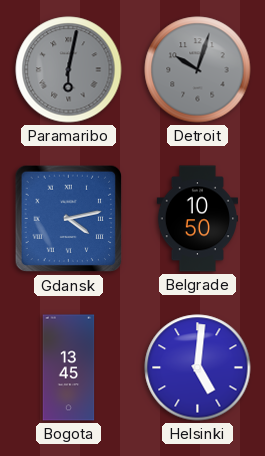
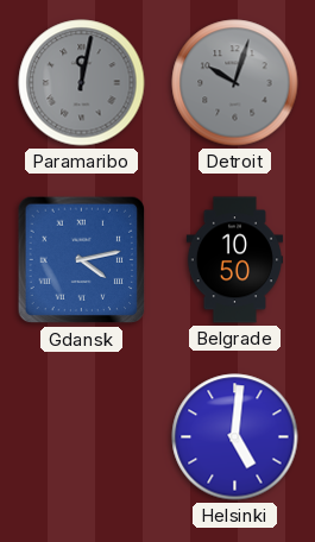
Paramaribo: 6:02 -> 12:02
Bogota: 13:45 -> none
